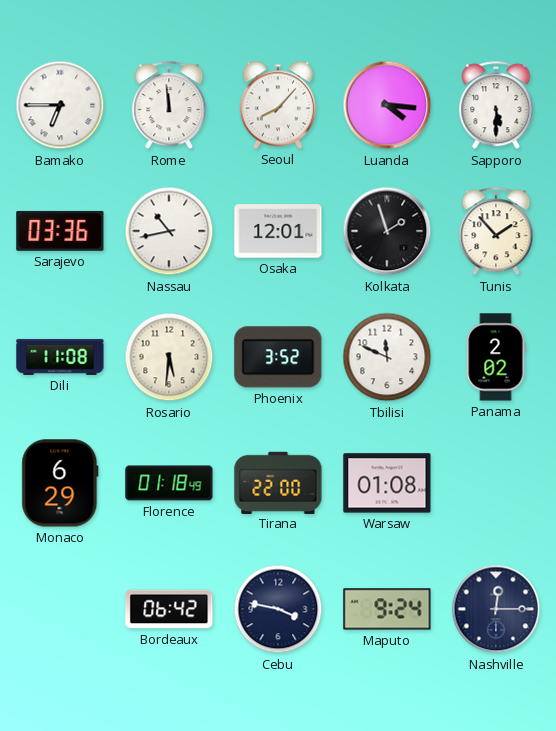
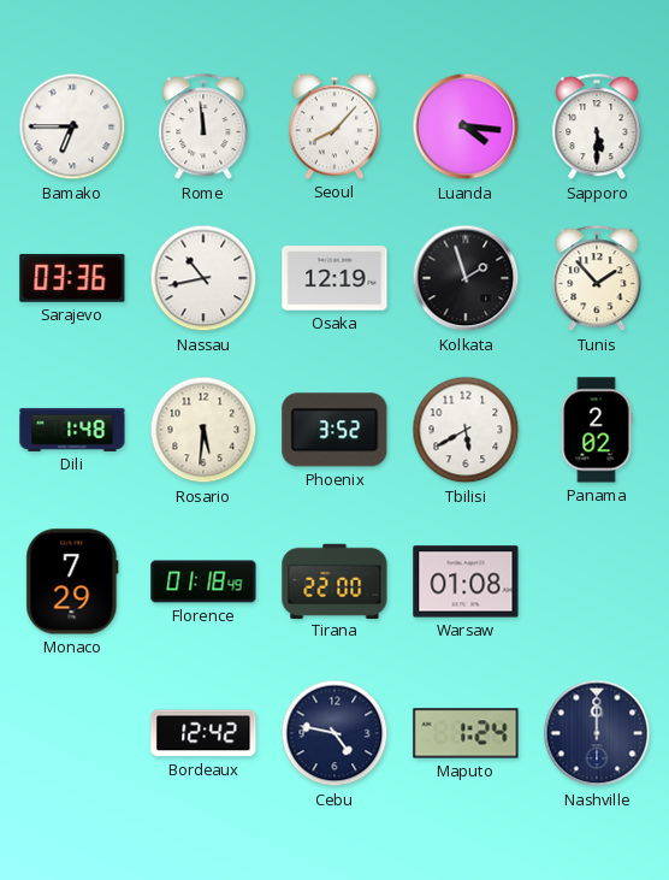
Osaka: 12:01 -> 12:19
Dili: 11:08 -> 1:48
Tbilisi: 11:49 -> 5:40
Monaco: 6:29 -> 7:29
Bordeaux: 06:42 -> 12:42
Cebu: 3:47 -> 4:47
Maputo: 9:24 -> 1:24
Nashville: 12:15 -> 12:00
